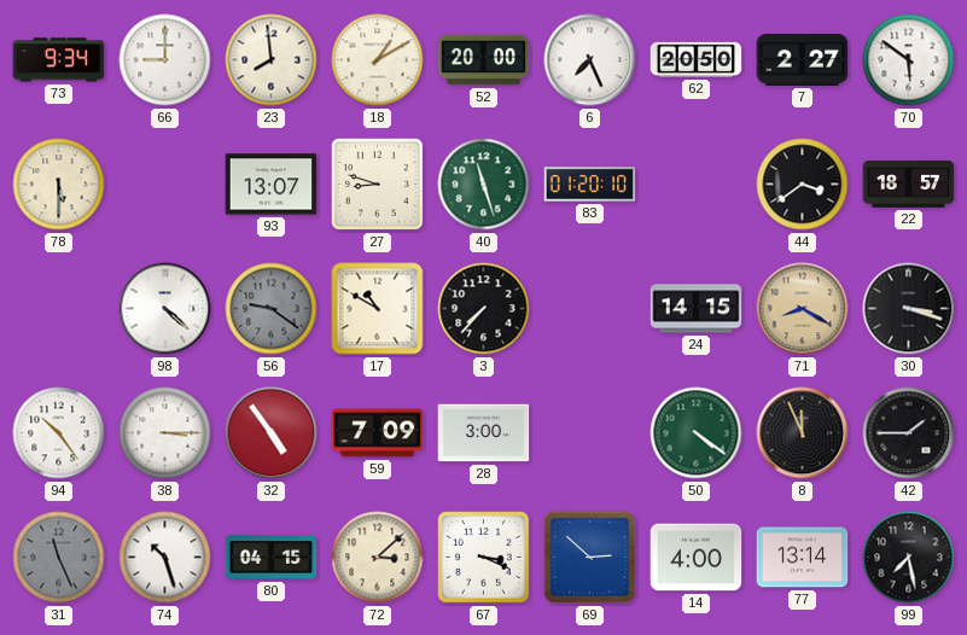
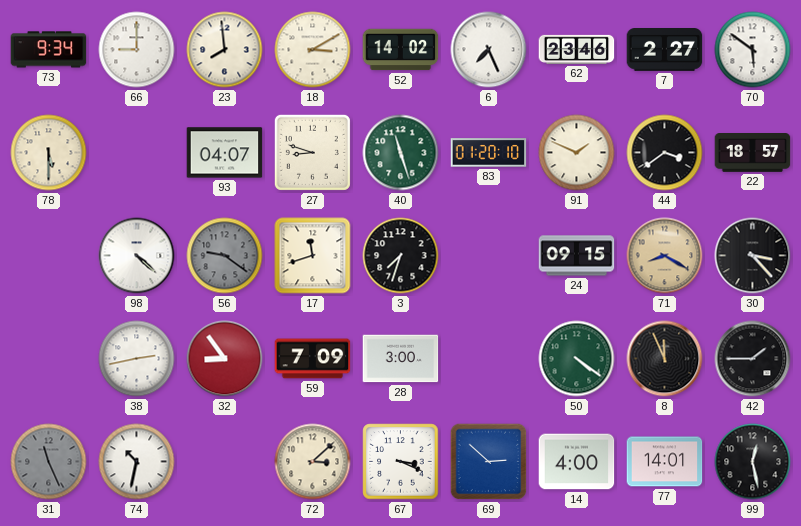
18: 1:10 -> 3:10
52: 20:00 -> 14:02
62: 20:50 -> 23:46
93: 13:07 -> 04:07
91: none -> 1:49
17: 10:50 -> 11:42
3: 7:37 -> 7:33
24: 14:15 -> 09:15
30: 3:18 -> 3:23
94: 10:24 -> none
38: 3:15 -> 2:43
32: 4:54 -> 8:54
74: 10:27 -> 10:32
80: 04:15 -> none
77: 13:14 -> 14:01
99: 7:28 -> 12:28
